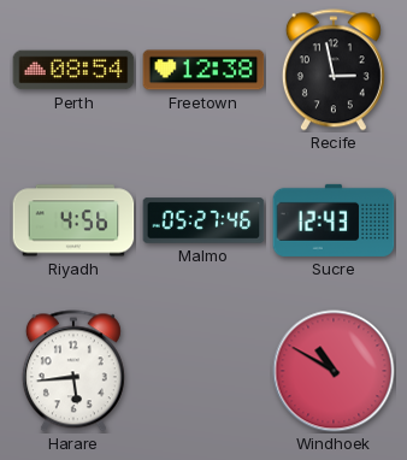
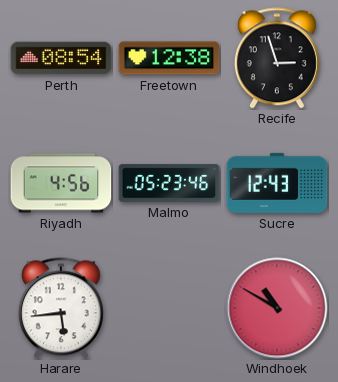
Recife: 2:58 -> 2:57
Malmo: 05:27 -> 05:23
